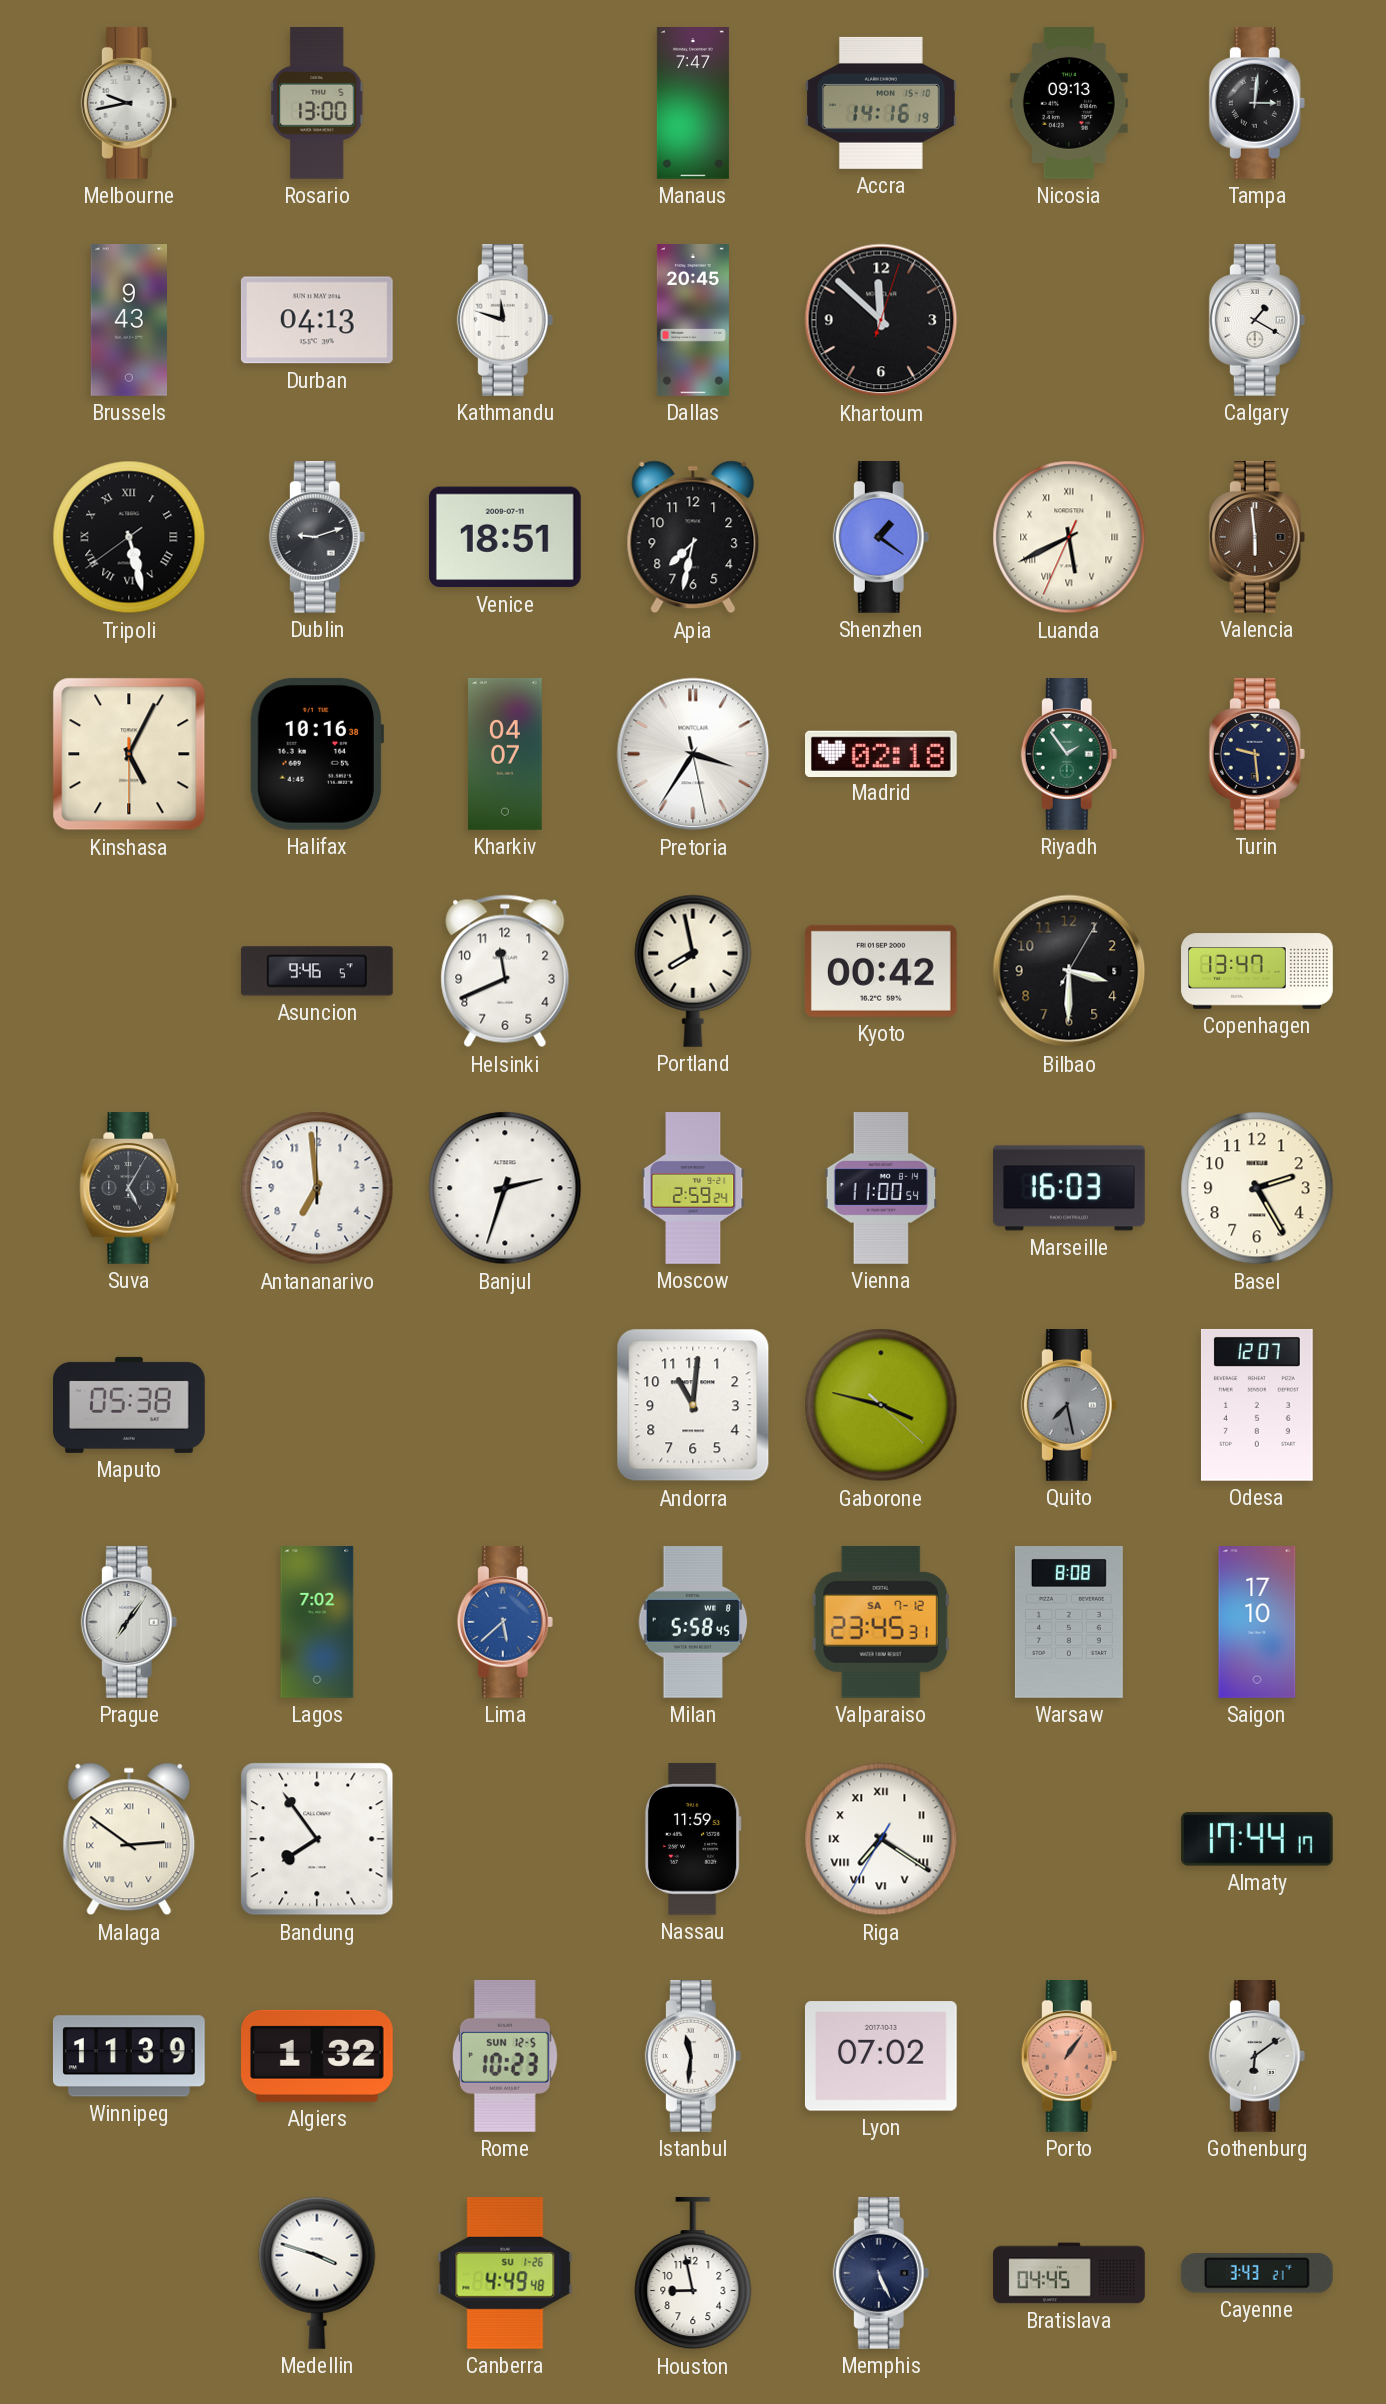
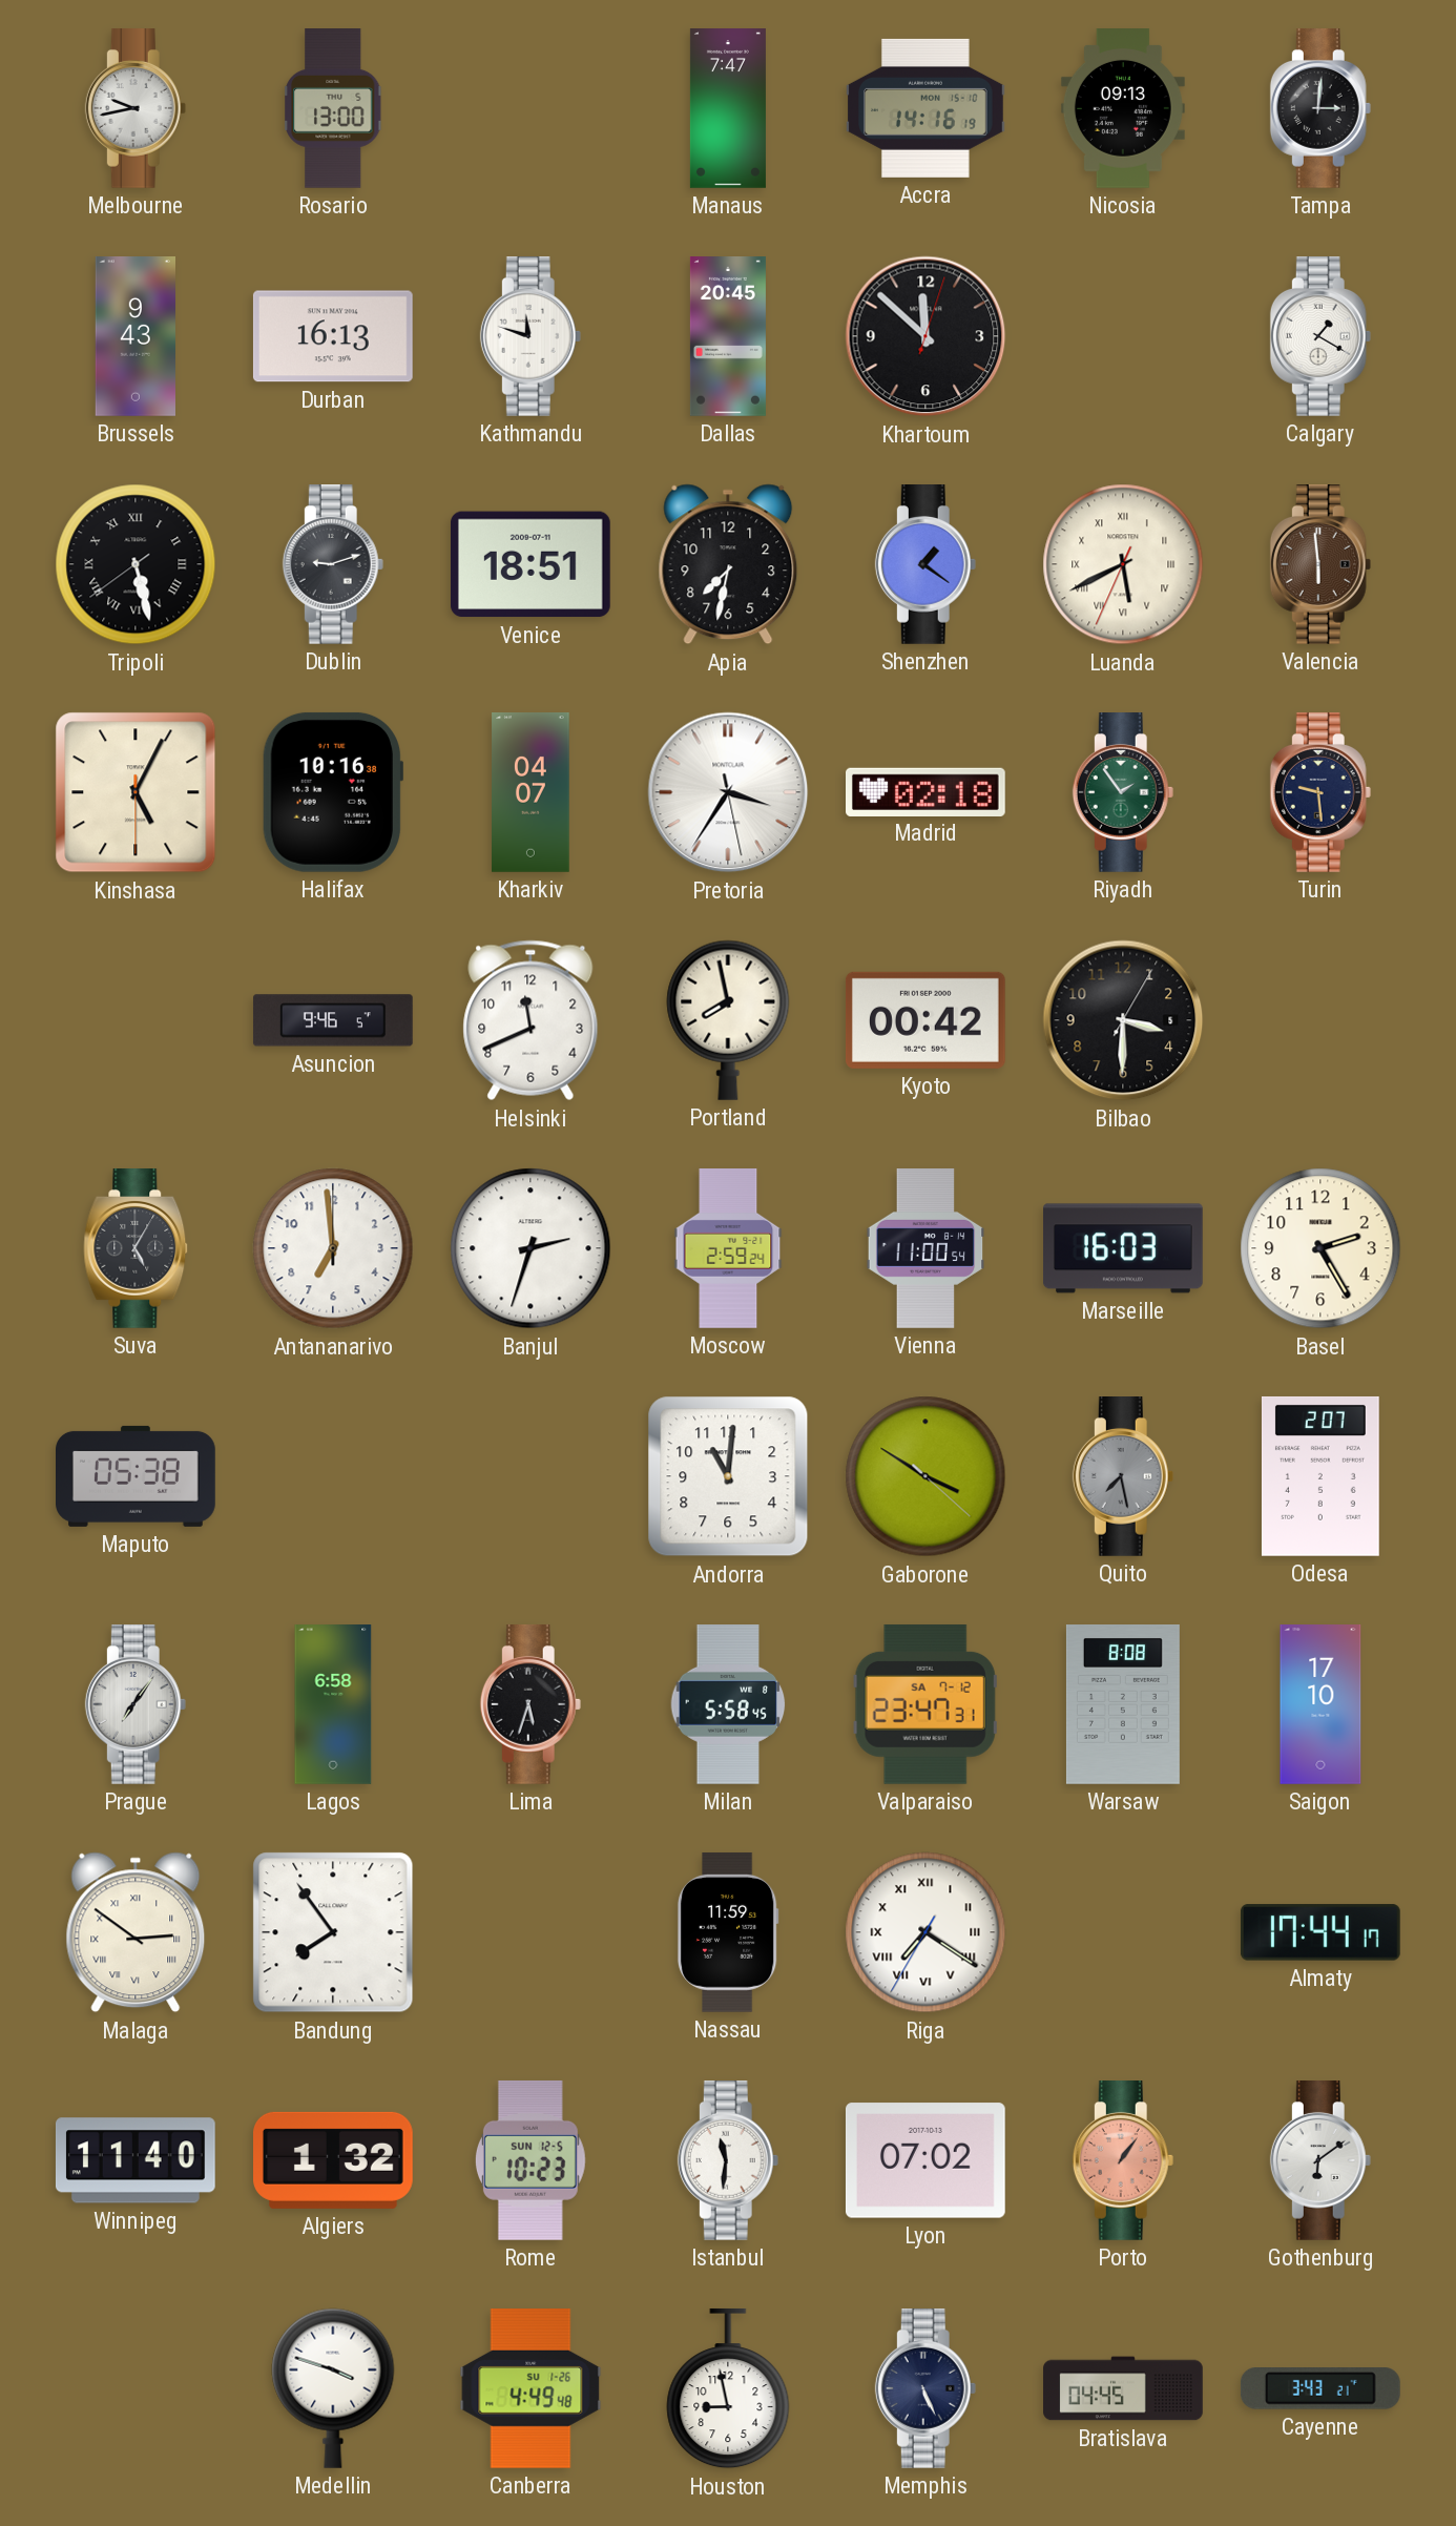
Durban: 04:13 -> 16:13
Copenhagen: 13:47 -> none
Gaborone: 3:47 -> 3:50
Odesa: 12:07 -> 2:07
Lagos: 7:02 -> 6:58
Lima: 5:38 -> 5:33
Lima dial: blue -> black
Valparaiso: 23:45 -> 23:47
Winnipeg: 11:39 -> 11:40
